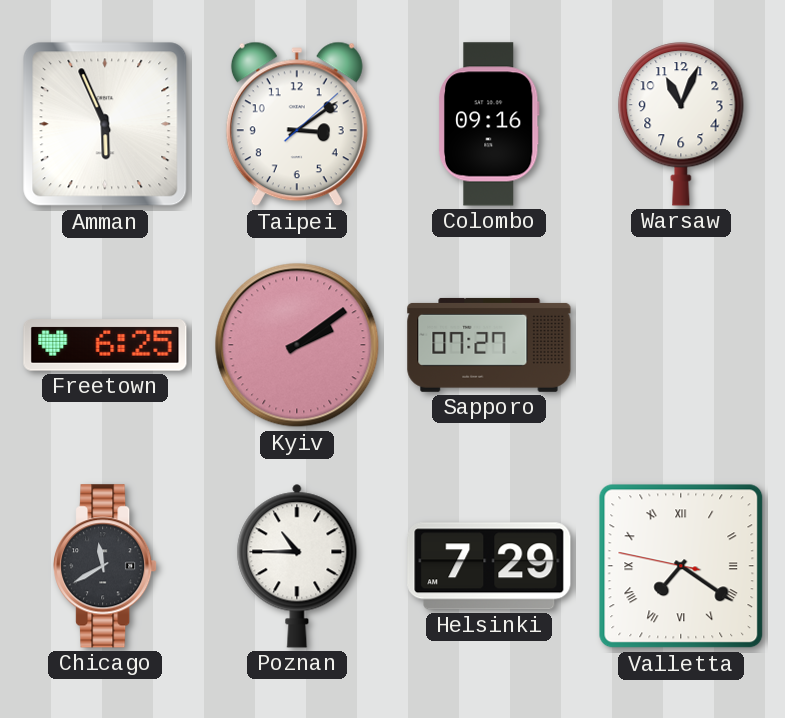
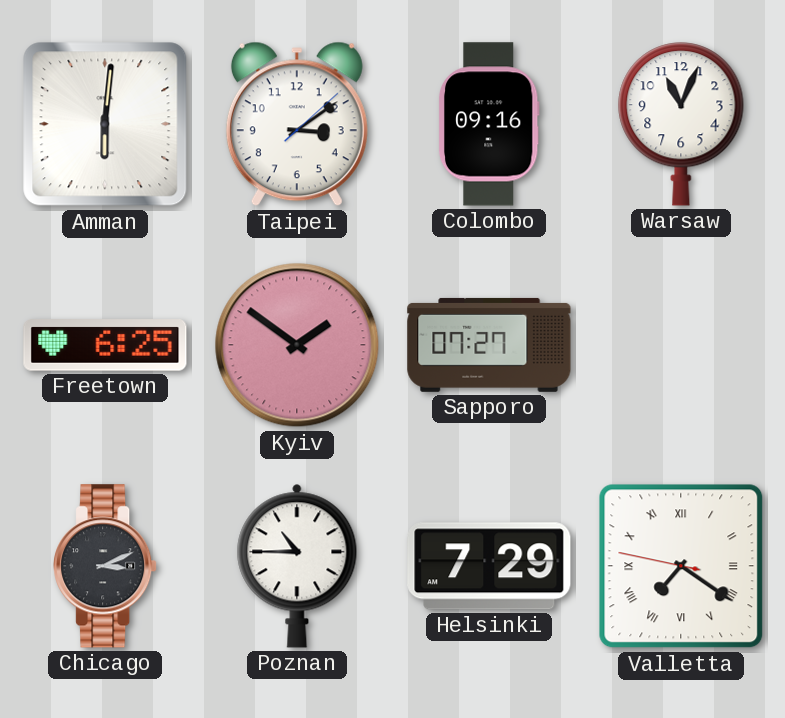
Amman: 5:56 -> 6:01
Kyiv: 2:09 -> 1:51
Chicago: 11:40 -> 3:11
